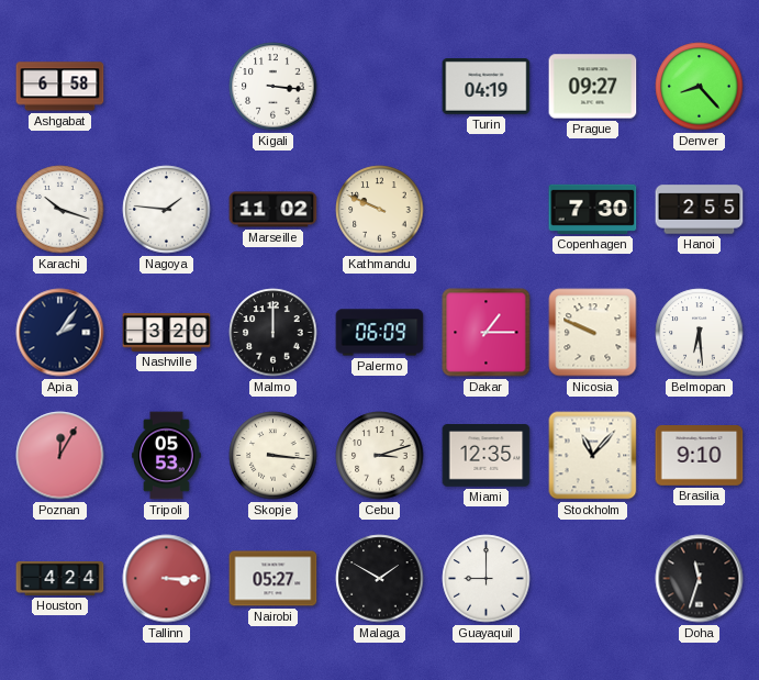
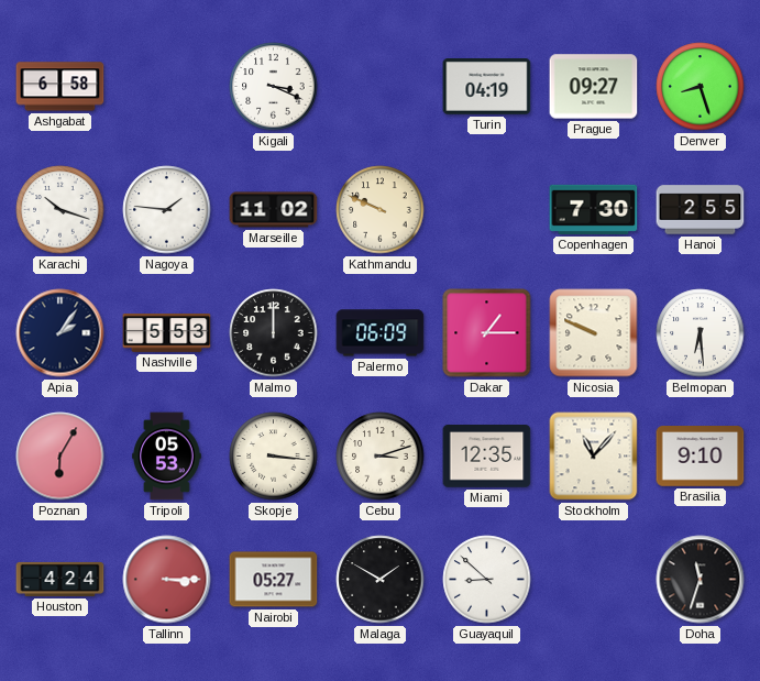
Kigali: 3:16 -> 3:19
Denver: 8:23 -> 8:27
Nashville: 3:20 -> 5:53
Poznan: 12:05 -> 6:05
Guayaquil: 9:00 -> 8:52
